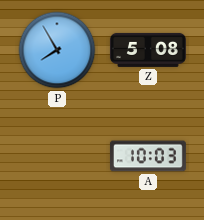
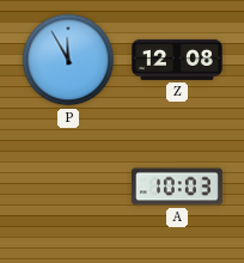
P: 7:55 -> 11:55
Z: 5:08 -> 12:08
